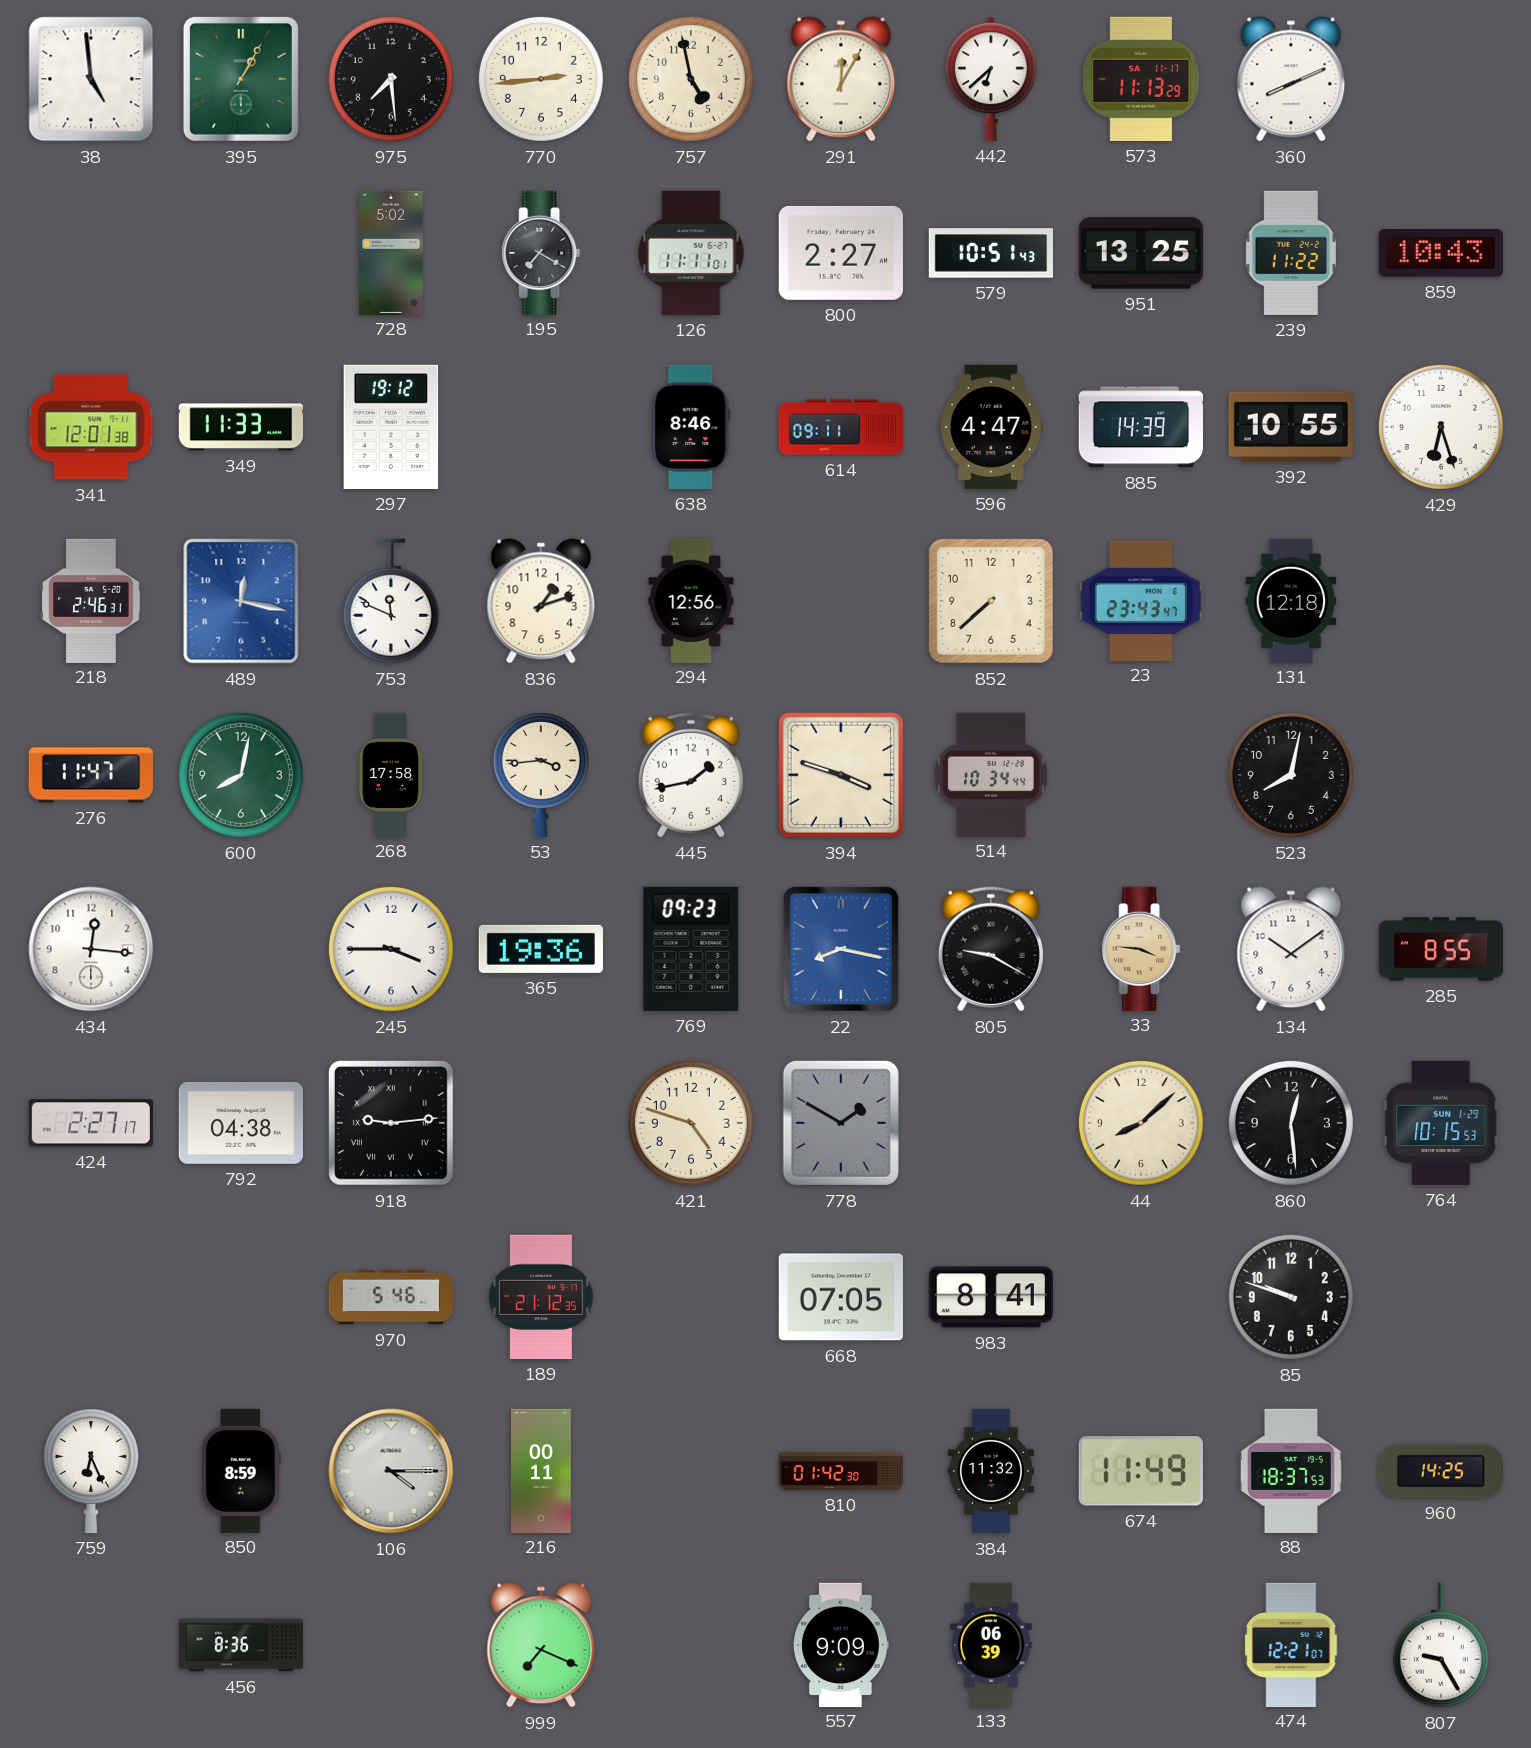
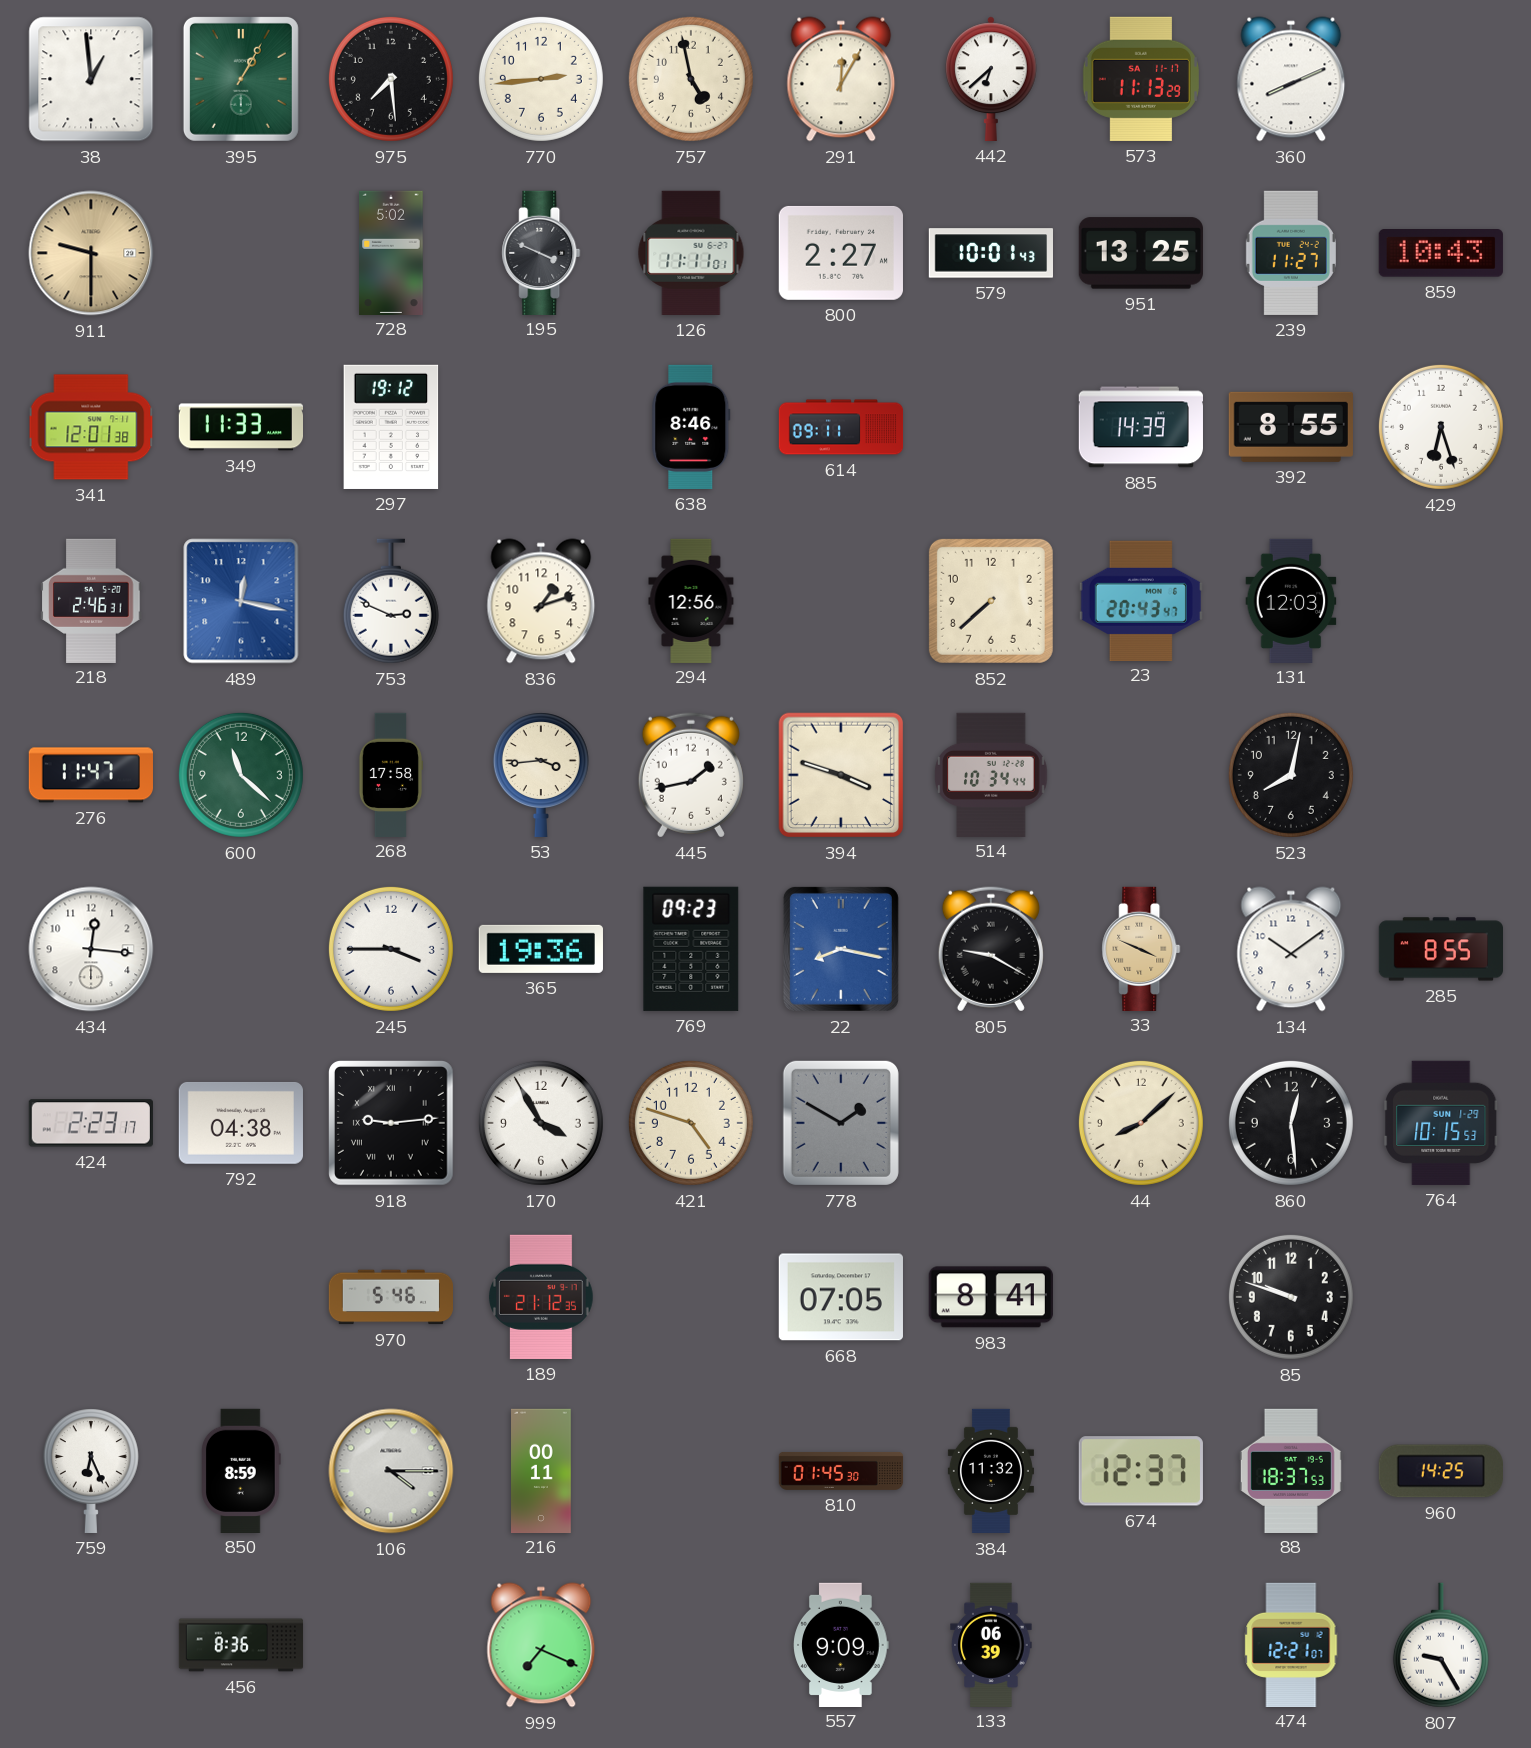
38: 4:59 -> 12:59
911: none -> 9:30
195: 7:20 -> 3:49
579: 10:51 -> 10:01
239: 11:22 -> 11:27
596: 4:47 -> none
392: 10:55 -> 8:55
753: 11:49 -> 2:49
23: 23:43 -> 20:43
131: 12:18 -> 12:03
600: 8:02 -> 11:22
33: 3:46 -> 3:49
424: 2:27 -> 2:23
170: none -> 3:55
810: 01:42 -> 01:45
674: 11:49 -> 12:37
